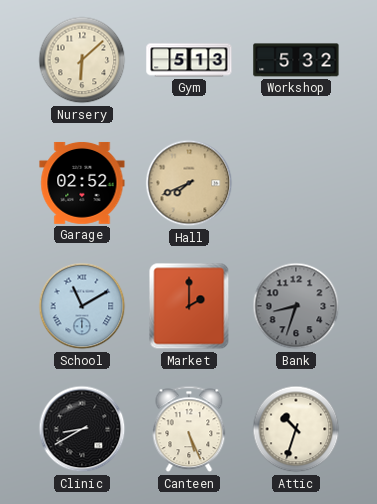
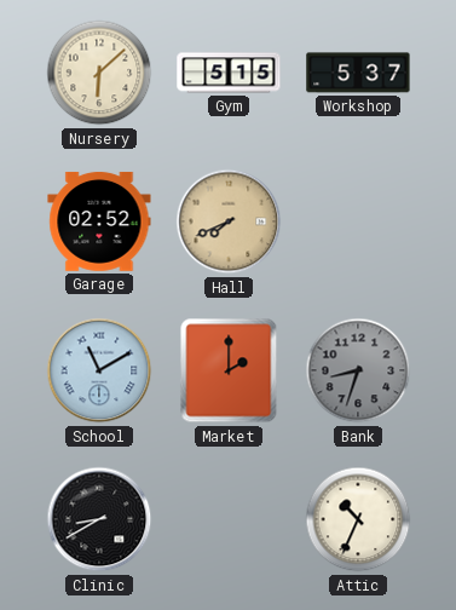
Gym: 5:13 -> 5:15
Workshop: 5:32 -> 5:37
Canteen: 5:26 -> none
Attic: 10:33 -> 10:34
